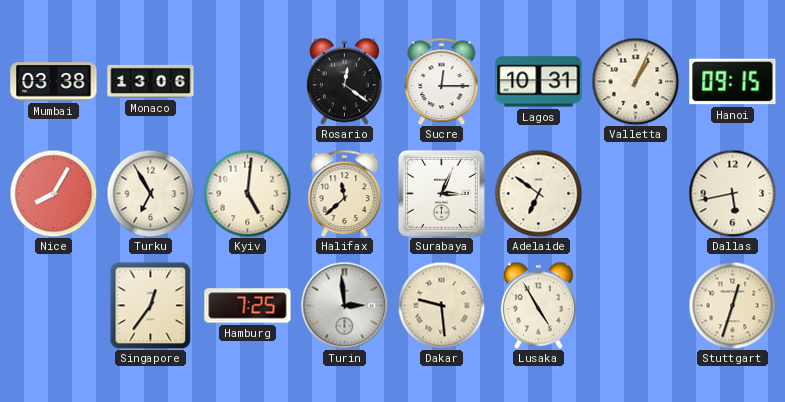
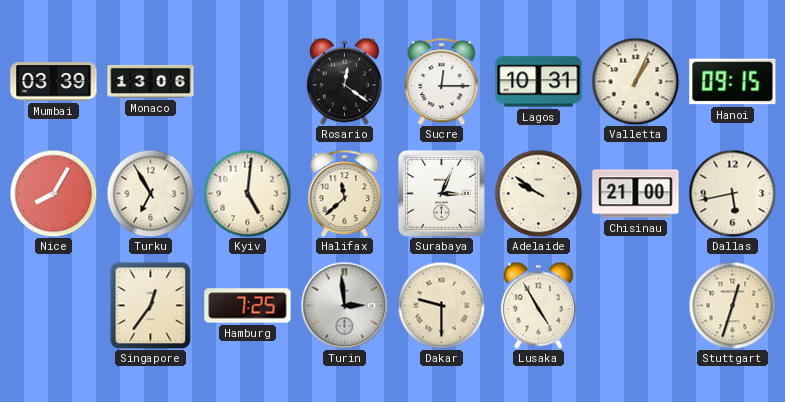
Mumbai: 03:38 -> 03:39
Adelaide: 6:51 -> 9:51
Chisinau: none -> 21:00
Dakar: 9:29 -> 9:30
